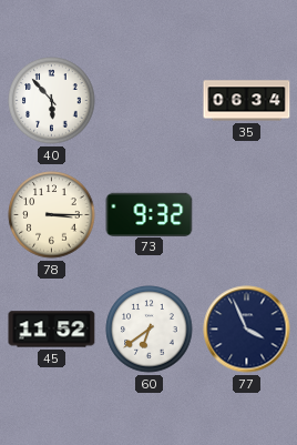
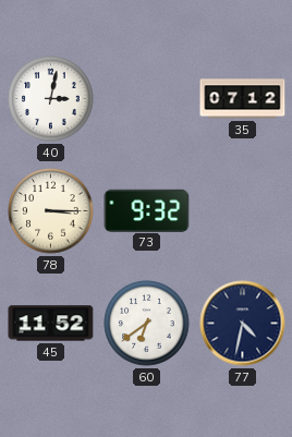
40: 5:53 -> 3:02
35: 06:34 -> 07:12
77: 3:56 -> 4:32
